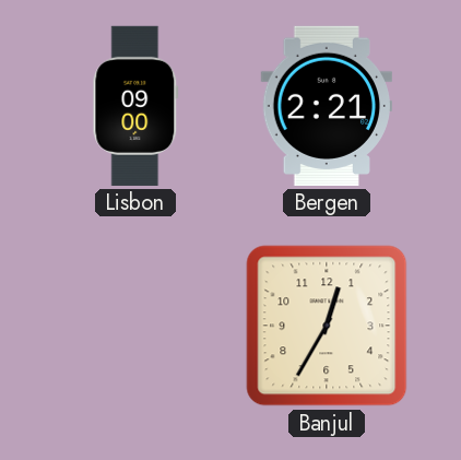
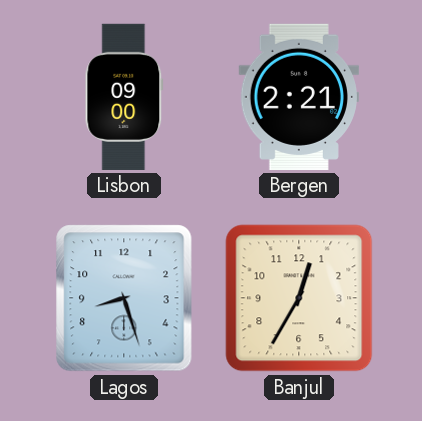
Lagos: none -> 8:27
